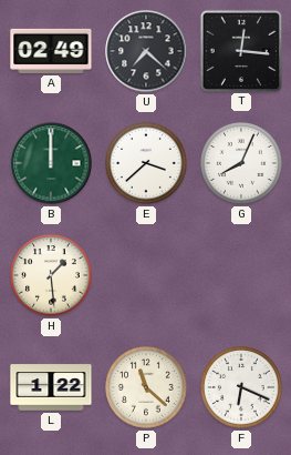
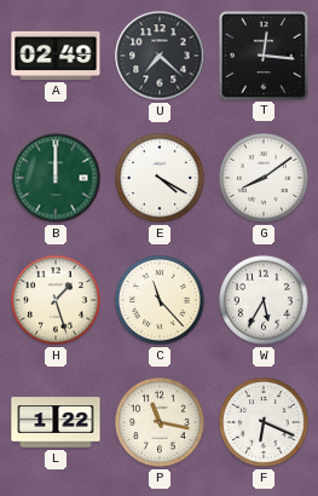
E: 3:38 -> 4:20
G: 8:04 -> 8:09
H: 1:29 -> 1:27
C: none -> 11:23
W: none -> 5:35
P: 11:22 -> 11:17
